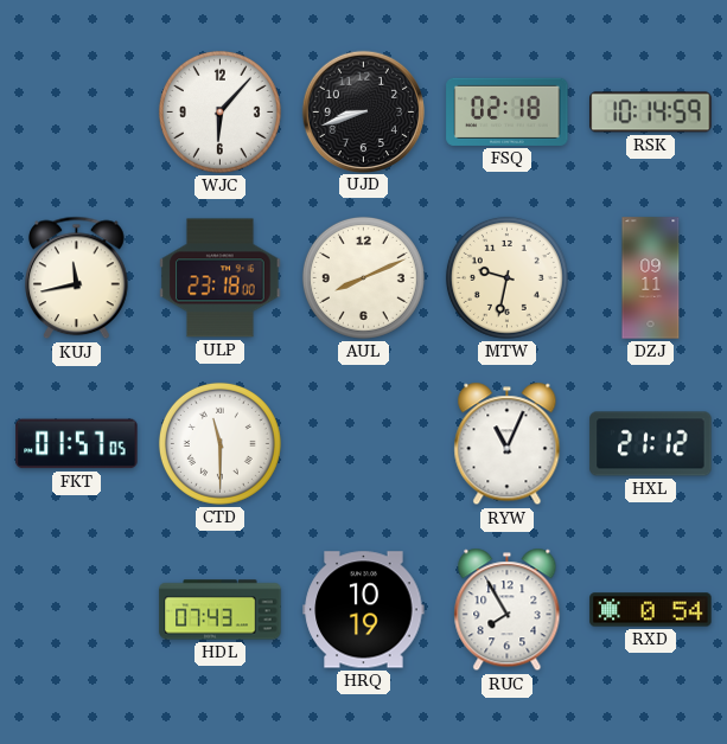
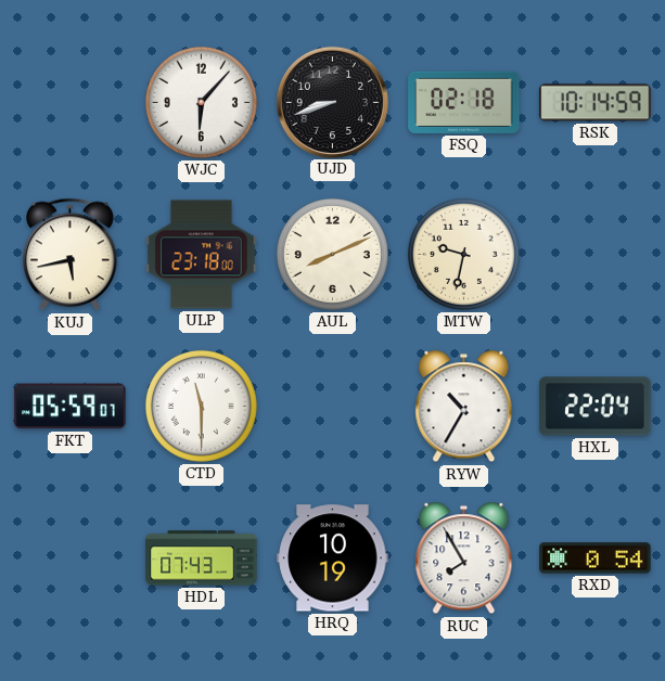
KUJ: 11:43 -> 5:43
DZJ: 09:11 -> none
FKT: 01:57 -> 05:59
RYW: 11:04 -> 10:35
HXL: 21:12 -> 22:04
